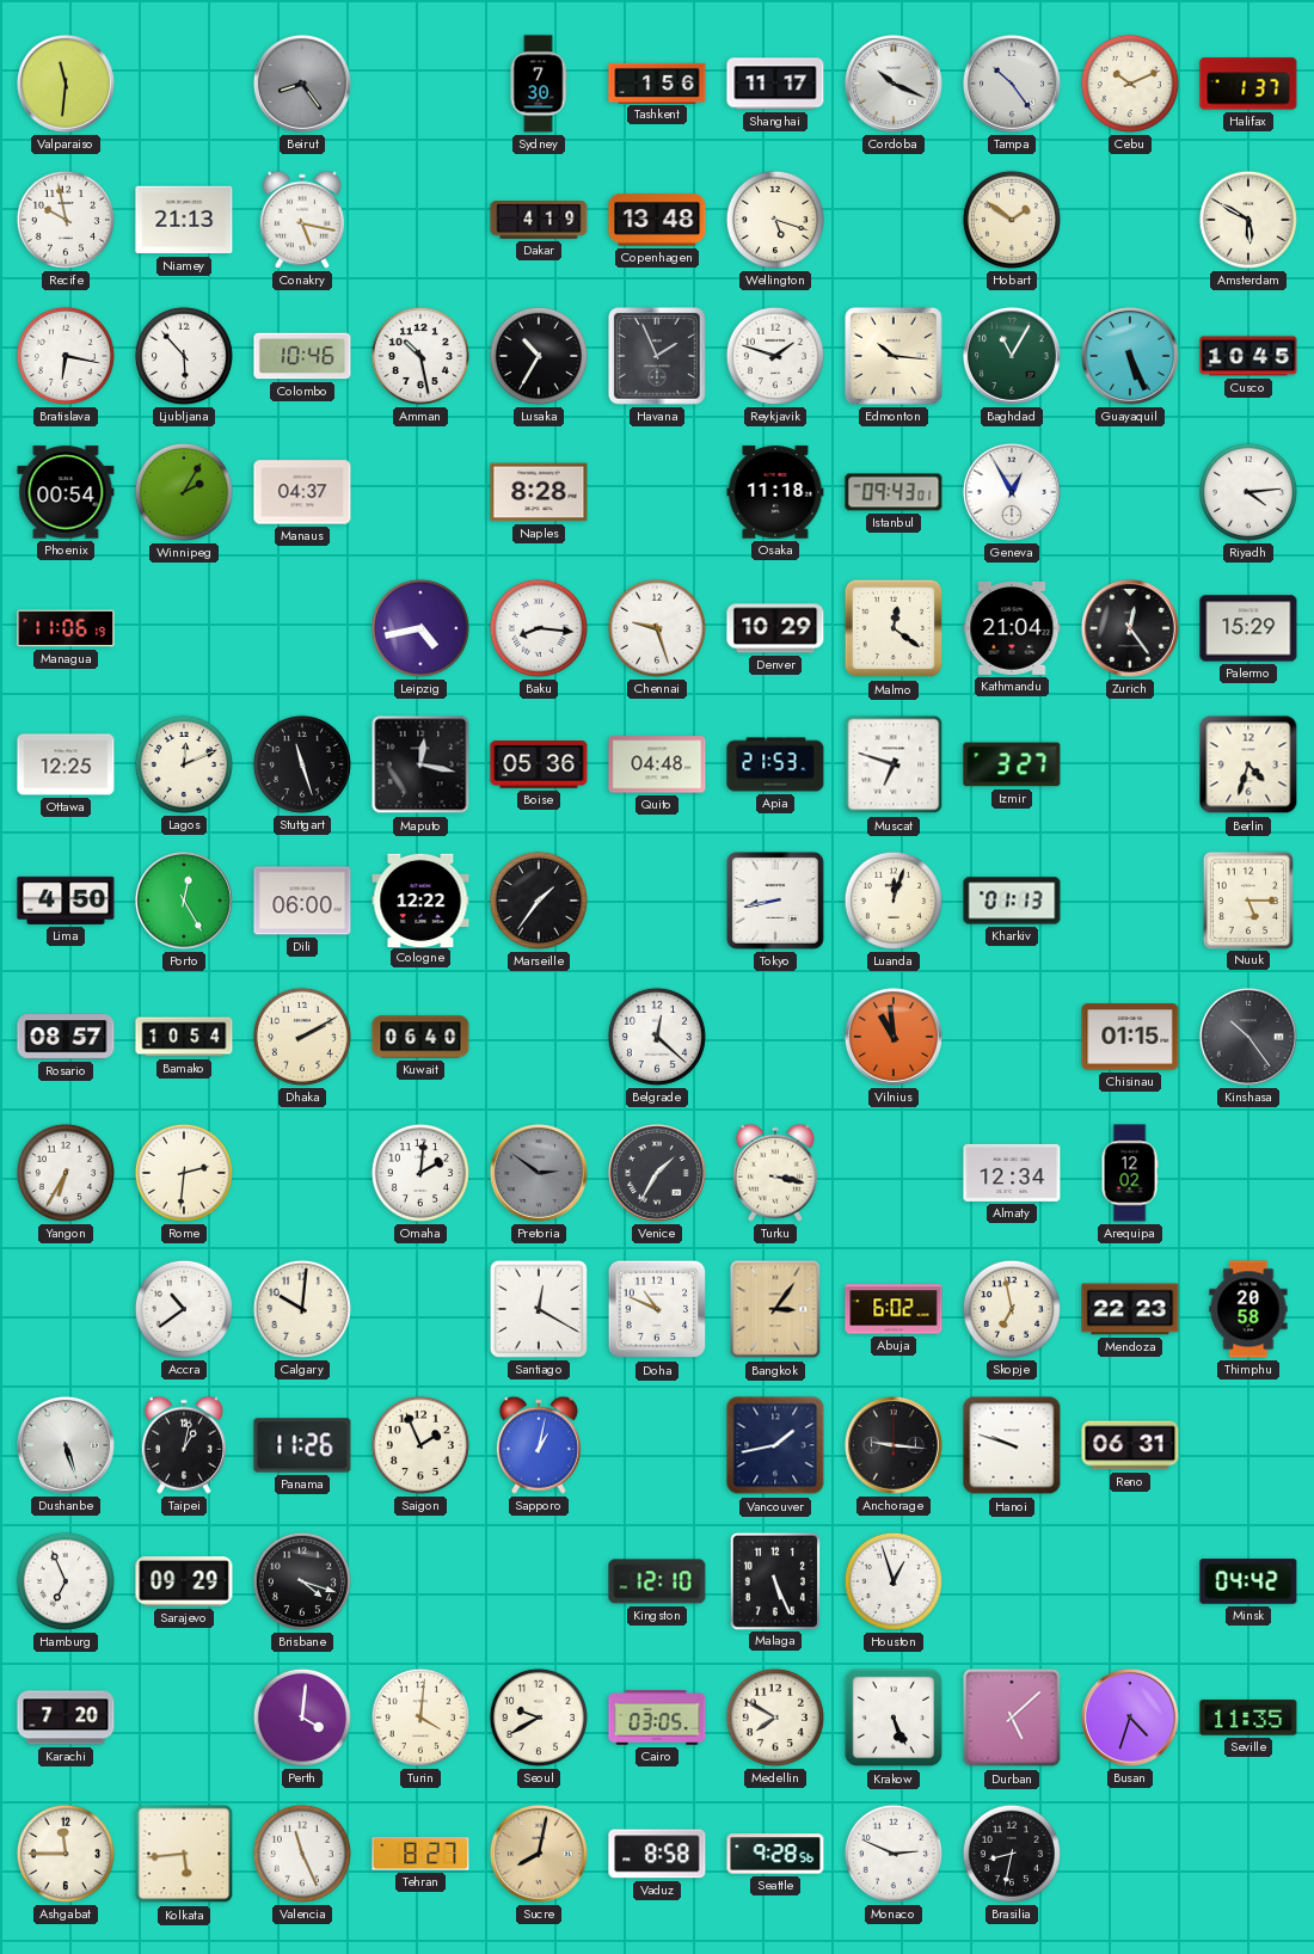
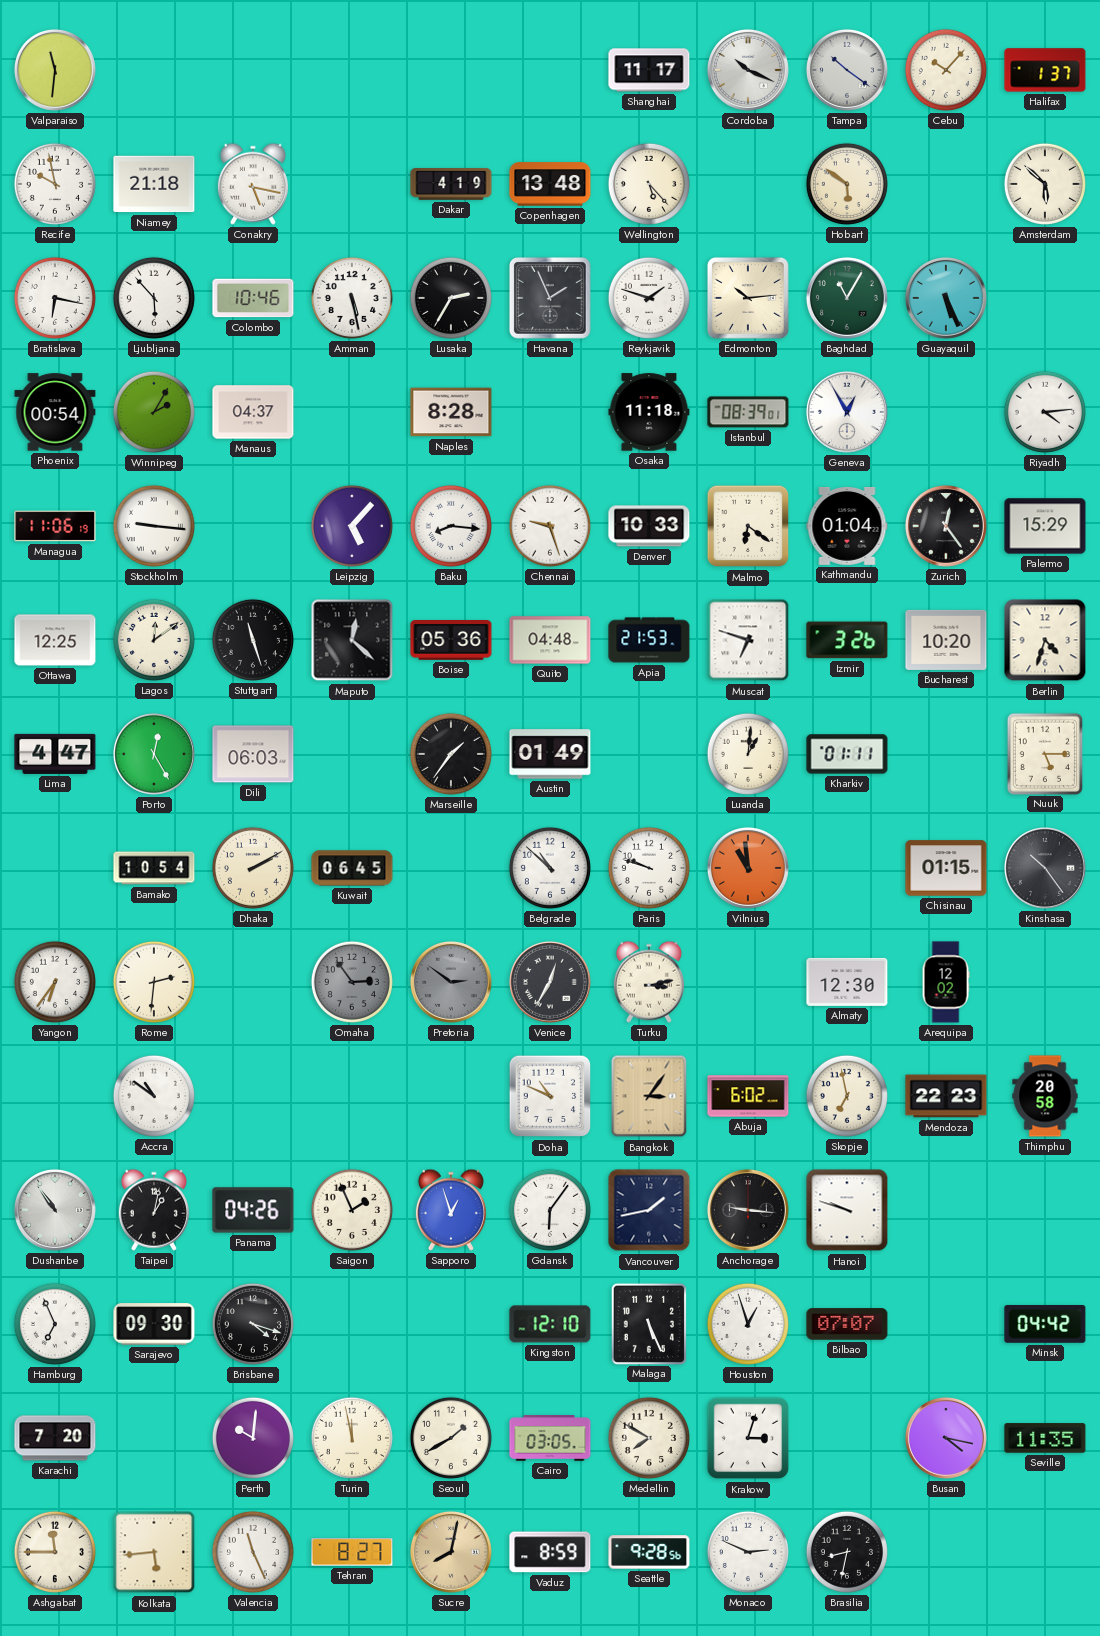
Beirut: 8:24 -> none
Sydney: 7:30 -> none
Tashkent: 1:56 -> none
Tampa: 10:24 -> 10:21
Cebu: 10:11 -> 10:07
Niamey: 21:13 -> 21:18
Wellington: 5:18 -> 5:23
Hobart: 1:51 -> 5:51
Amsterdam: 5:50 -> 5:52
Amman: 10:28 -> 5:28
Lusaka: 10:35 -> 2:35
Edmonton: 10:16 -> 10:14
Cusco: 10:45 -> none
Istanbul: 09:43 -> 08:39
Stockholm: none -> 9:16
Leipzig: 4:43 -> 5:07
Denver: 10:29 -> 10:33
Malmo: 12:21 -> 6:21
Kathmandu: 21:04 -> 01:04
Lagos: 12:11 -> 12:09
Maputo: 12:17 -> 12:22
Izmir: 3:27 -> 3:26
Bucharest: none -> 10:20
Lima: 4:50 -> 4:47
Dili: 06:00 -> 06:03
Cologne: 12:22 -> none
Austin: none -> 01:49
Tokyo: 8:43 -> none
Luanda: 12:03 -> 1:01
Kharkiv: 01:13 -> 01:11
Rosario: 08:57 -> none
Kuwait: 06:40 -> 06:45
Belgrade: 12:22 -> 10:52
Paris: none -> 9:48
Yangon: 6:35 -> 6:36
Omaha: 2:01 -> 2:54
Omaha dial: white -> grey
Venice: 1:35 -> 12:35
Turku: 3:17 -> 3:13
Almaty: 12:34 -> 12:30
Accra: 10:39 -> 10:51
Calgary: 10:01 -> none
Santiago: 12:20 -> none
Dushanbe: 5:27 -> 10:54
Panama: 11:26 -> 04:26
Sapporo: 1:02 -> 12:57
Gdansk: none -> 6:06
Reno: 06:31 -> none
Sarajevo: 09:29 -> 09:30
Bilbao: none -> 07:07
Perth: 4:01 -> 10:01
Turin: 4:01 -> 11:58
Seoul: 9:40 -> 1:40
Krakow: 5:26 -> 3:03
Durban: 5:08 -> none
Busan: 4:33 -> 4:17
Vaduz: 8:58 -> 8:59
